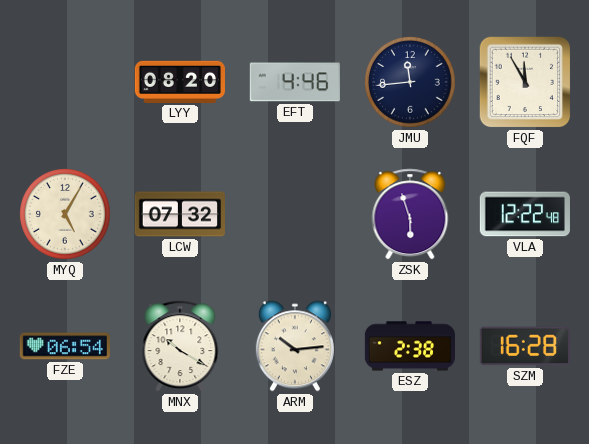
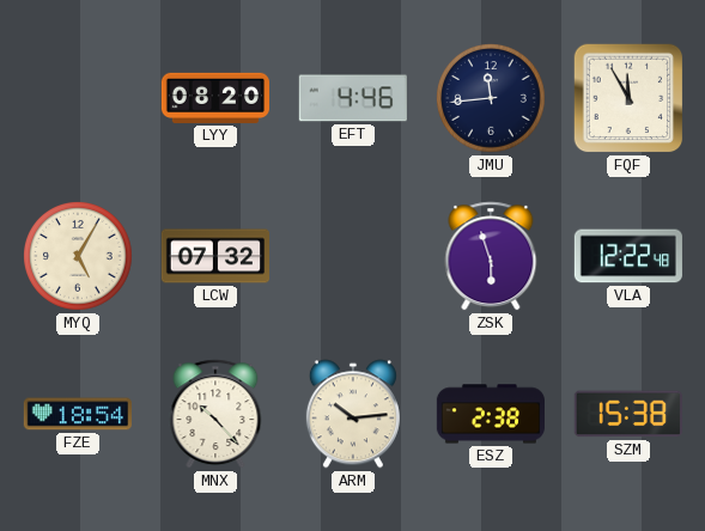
FZE: 06:54 -> 18:54
MNX: 10:20 -> 10:23
SZM: 16:28 -> 15:38
